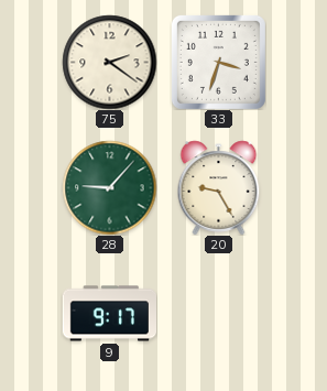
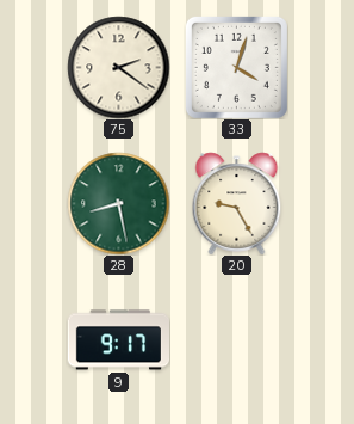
33: 3:33 -> 4:03
28: 9:07 -> 8:28
